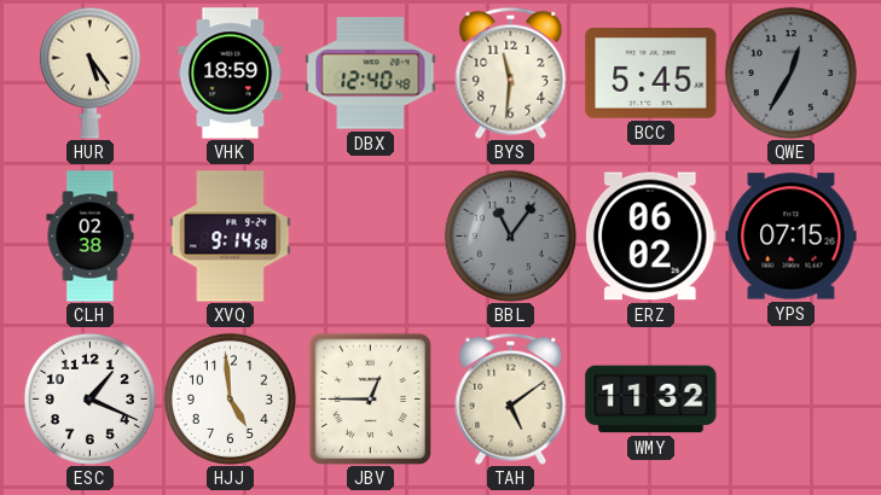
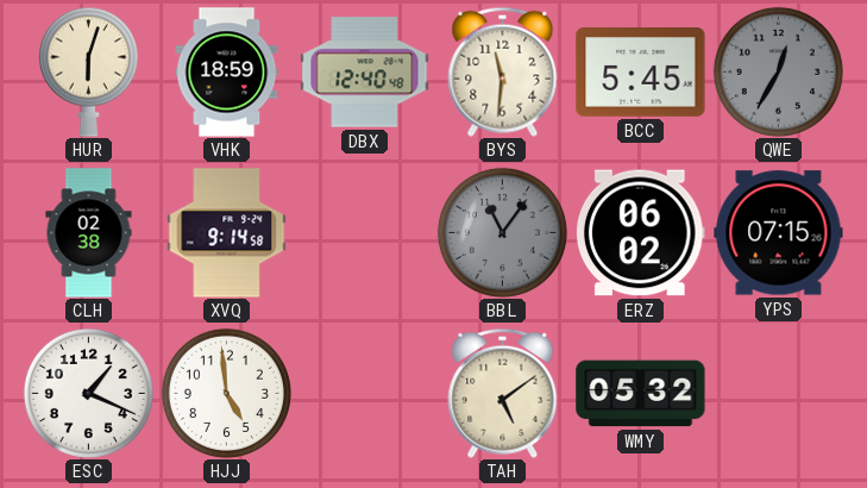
HUR: 5:24 -> 6:03
JBV: 12:45 -> none
WMY: 11:32 -> 05:32
